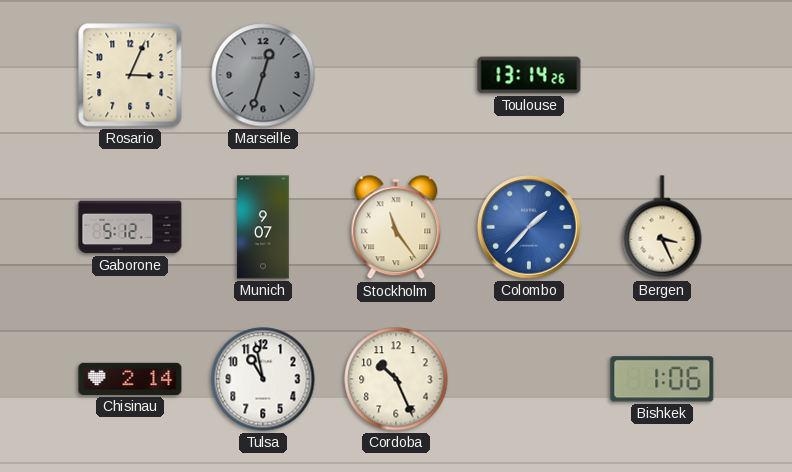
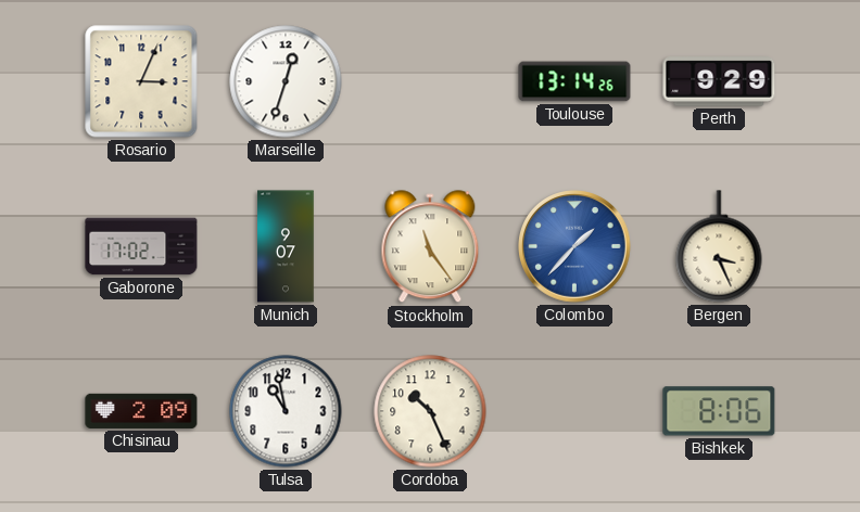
Marseille dial: grey -> white
Perth: none -> 9:29
Gaborone: 5:12 -> 17:02
Chisinau: 2:14 -> 2:09
Bishkek: 1:06 -> 8:06
